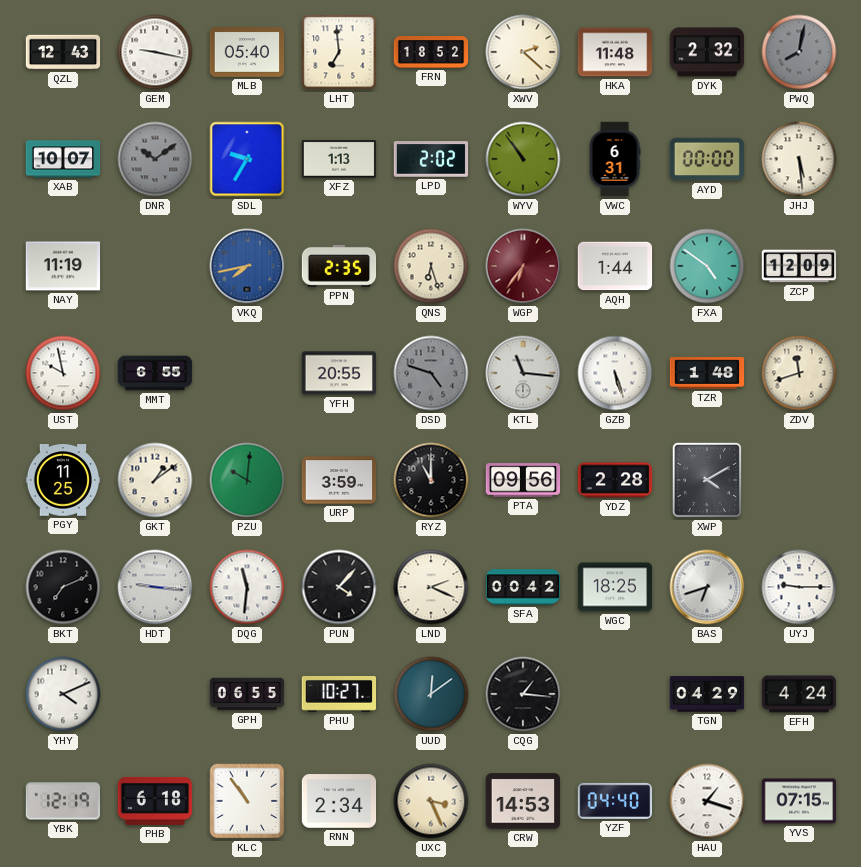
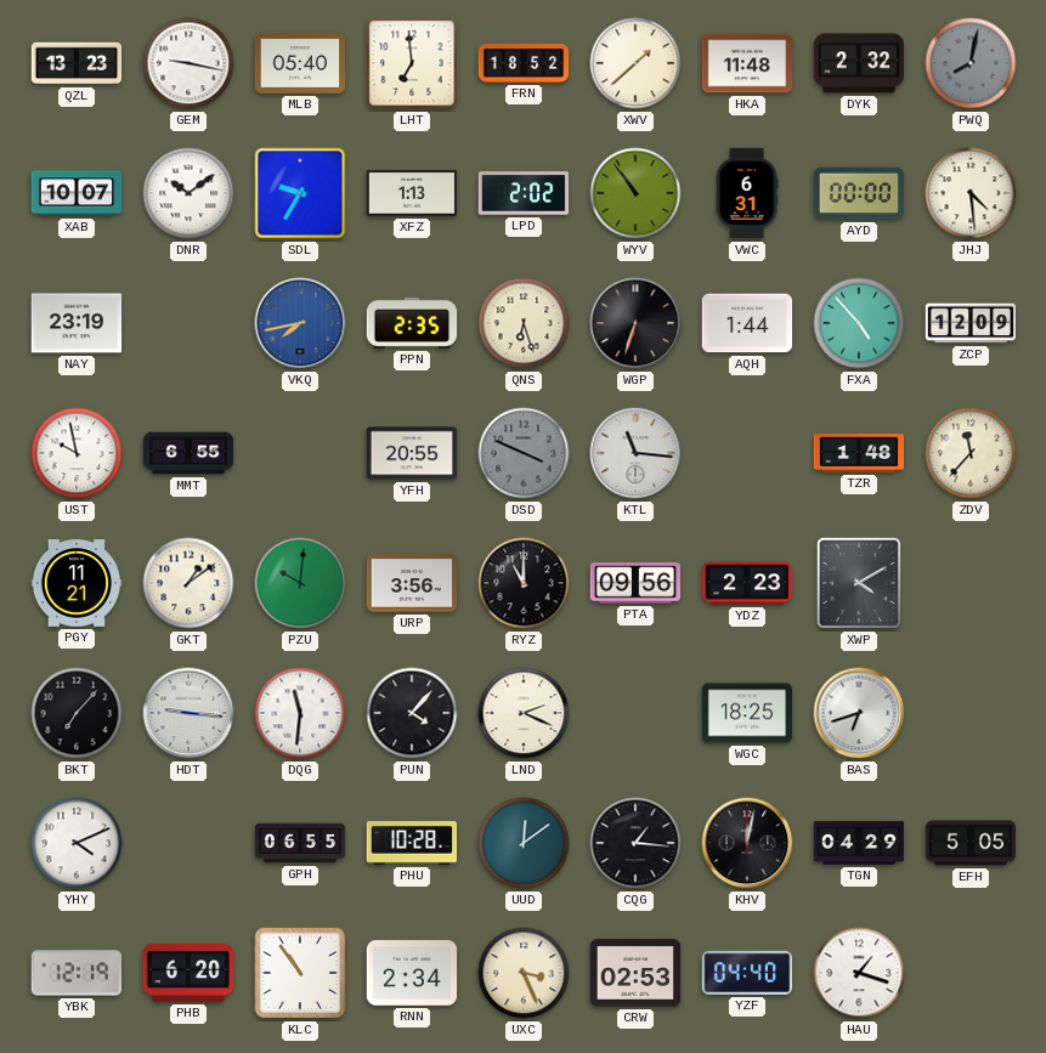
QZL: 12:43 -> 13:23
XWV: 2:22 -> 1:38
DNR dial: grey -> white
JHJ: 5:29 -> 4:29
NAY: 11:19 -> 23:19
WGP: 6:36 -> 6:33
WGP dial: burgundy -> black
FXA: 4:51 -> 4:53
DSD: 4:48 -> 3:49
GZB: 5:27 -> none
ZDV: 11:42 -> 11:37
PGY: 11:25 -> 11:21
URP: 3:59 -> 3:56
YDZ: 2:28 -> 2:23
BKT: 7:11 -> 7:07
SFA: 00:42 -> none
UYJ: 9:15 -> none
PHU: 10:27 -> 10:28
KHV: none -> 12:02
EFH: 4:24 -> 5:05
PHB: 6:18 -> 6:20
CRW: 14:53 -> 02:53
YVS: 07:15 -> none
